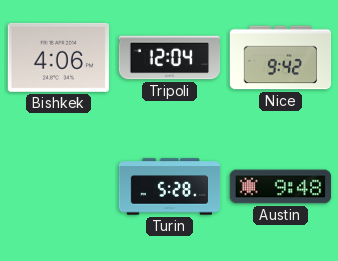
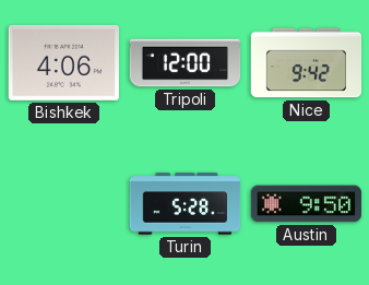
Tripoli: 12:04 -> 12:00
Austin: 9:48 -> 9:50
